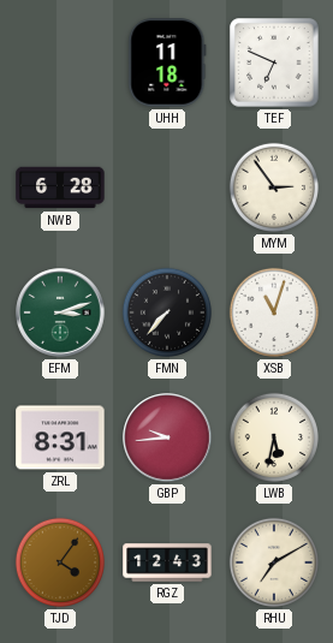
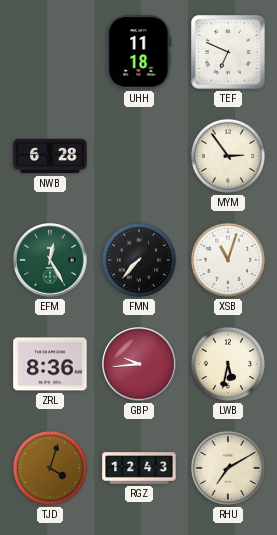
EFM: 3:12 -> 12:25
ZRL: 8:31 -> 8:36
TJD: 4:06 -> 4:03
